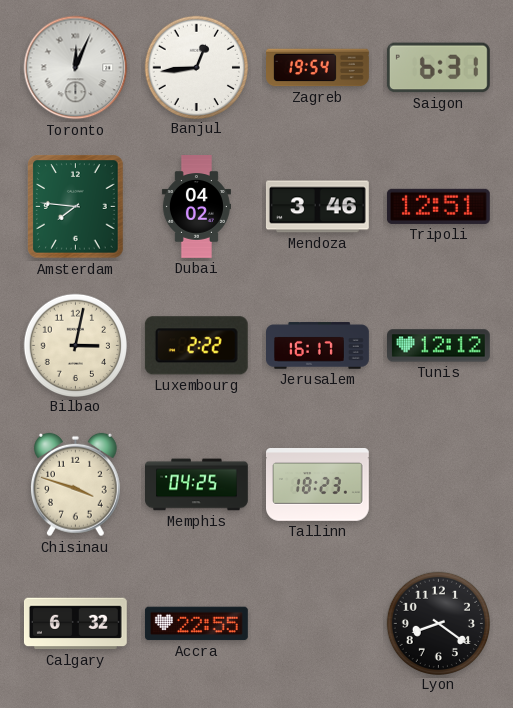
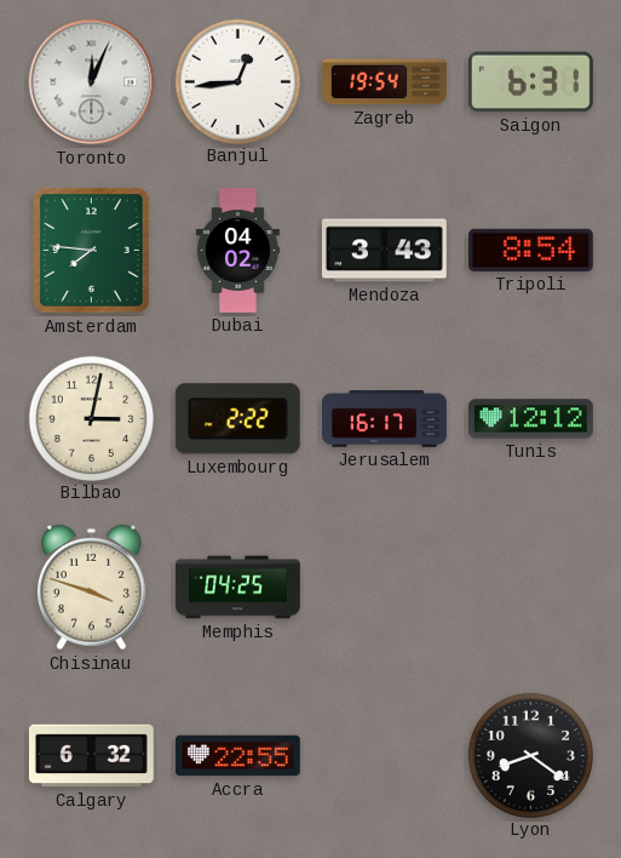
Mendoza: 3:46 -> 3:43
Tripoli: 12:51 -> 8:54
Tallinn: 18:23 -> none
